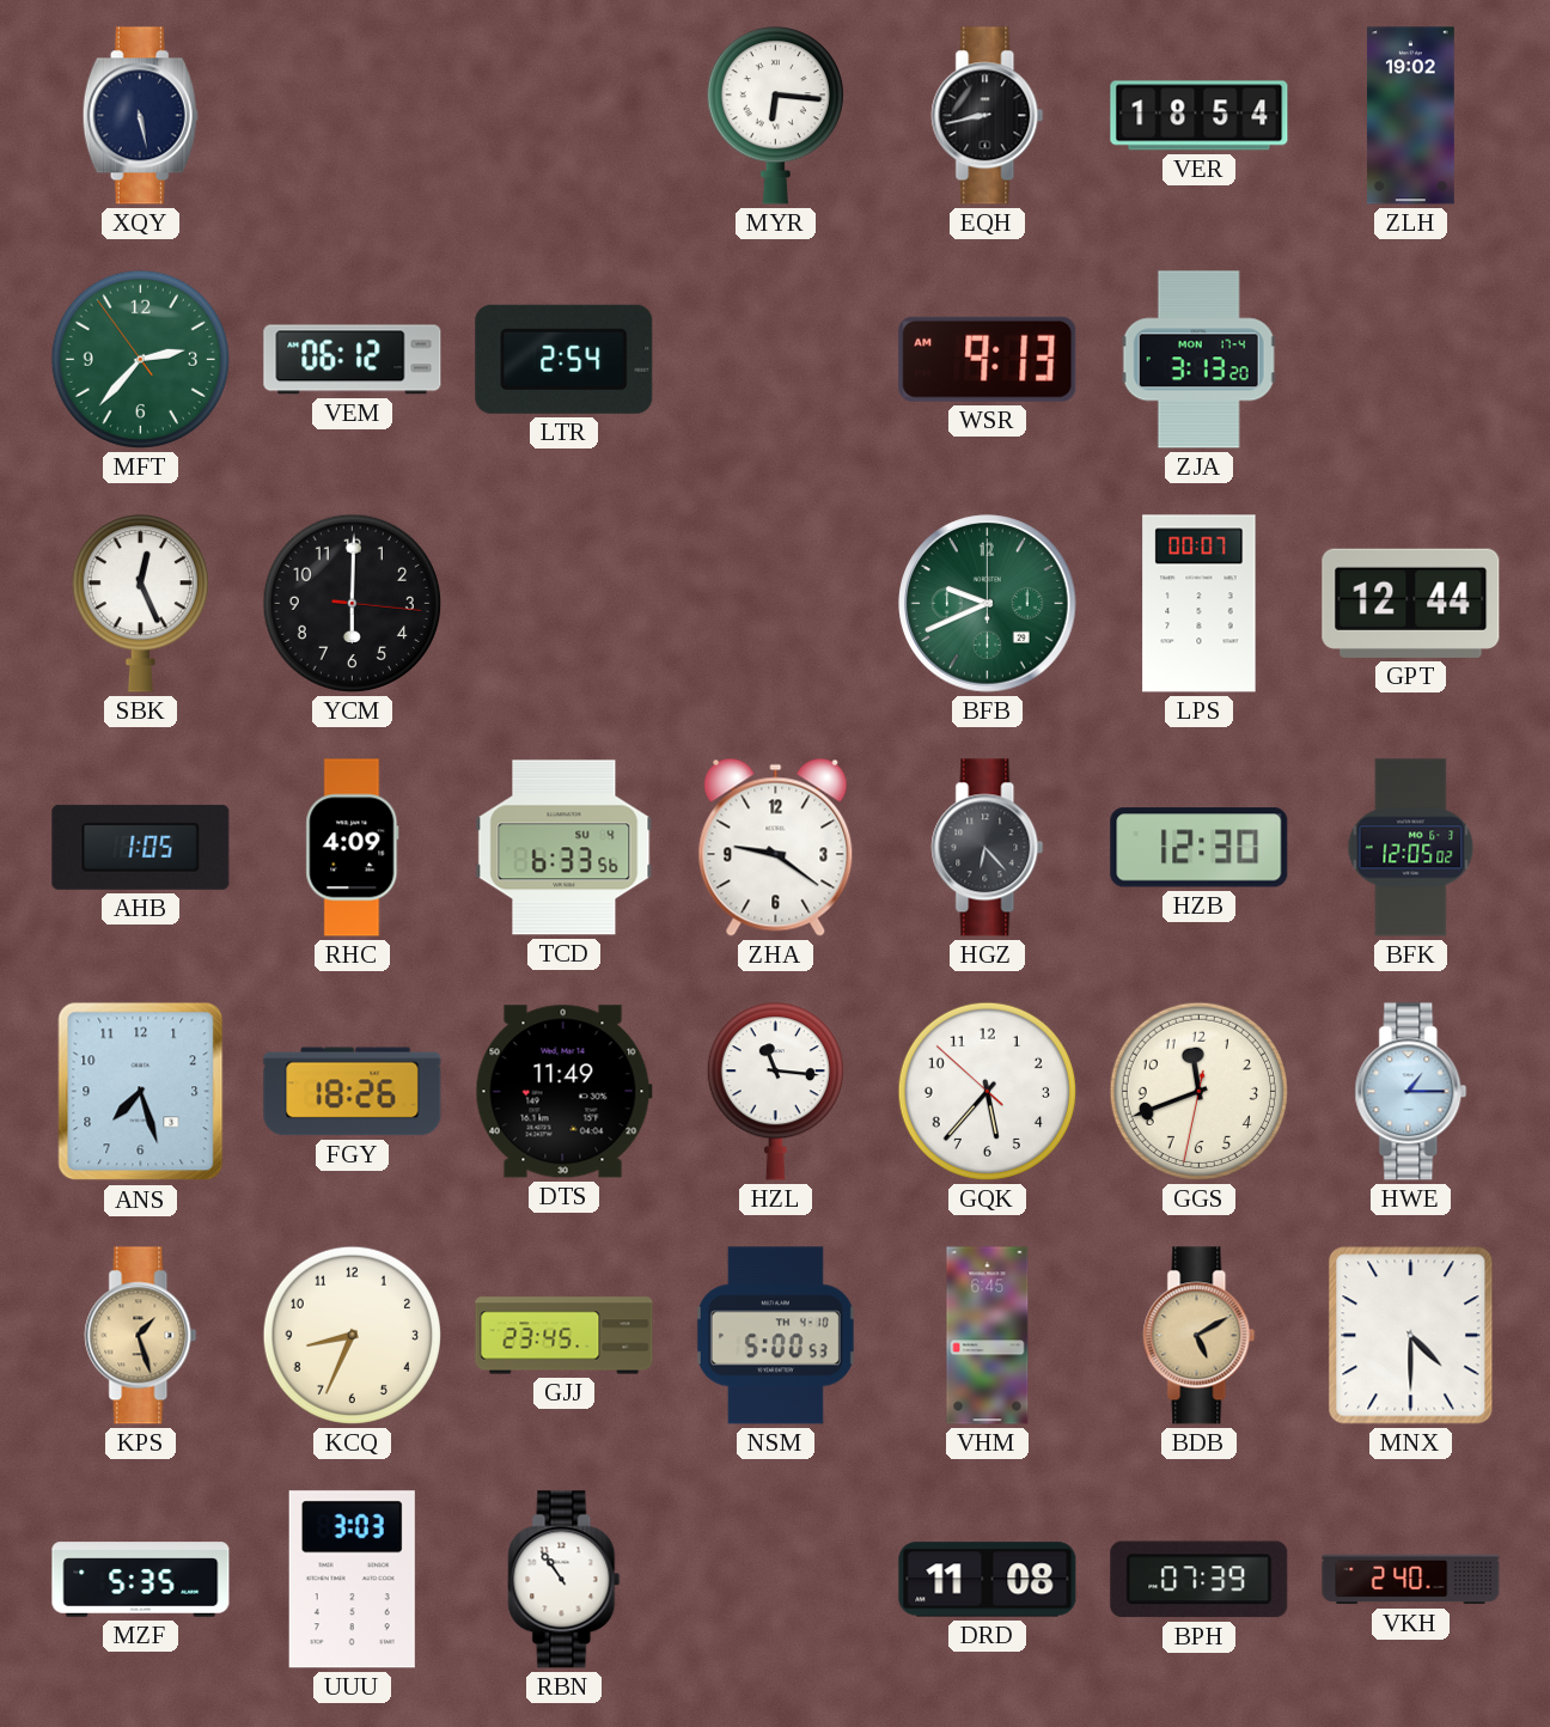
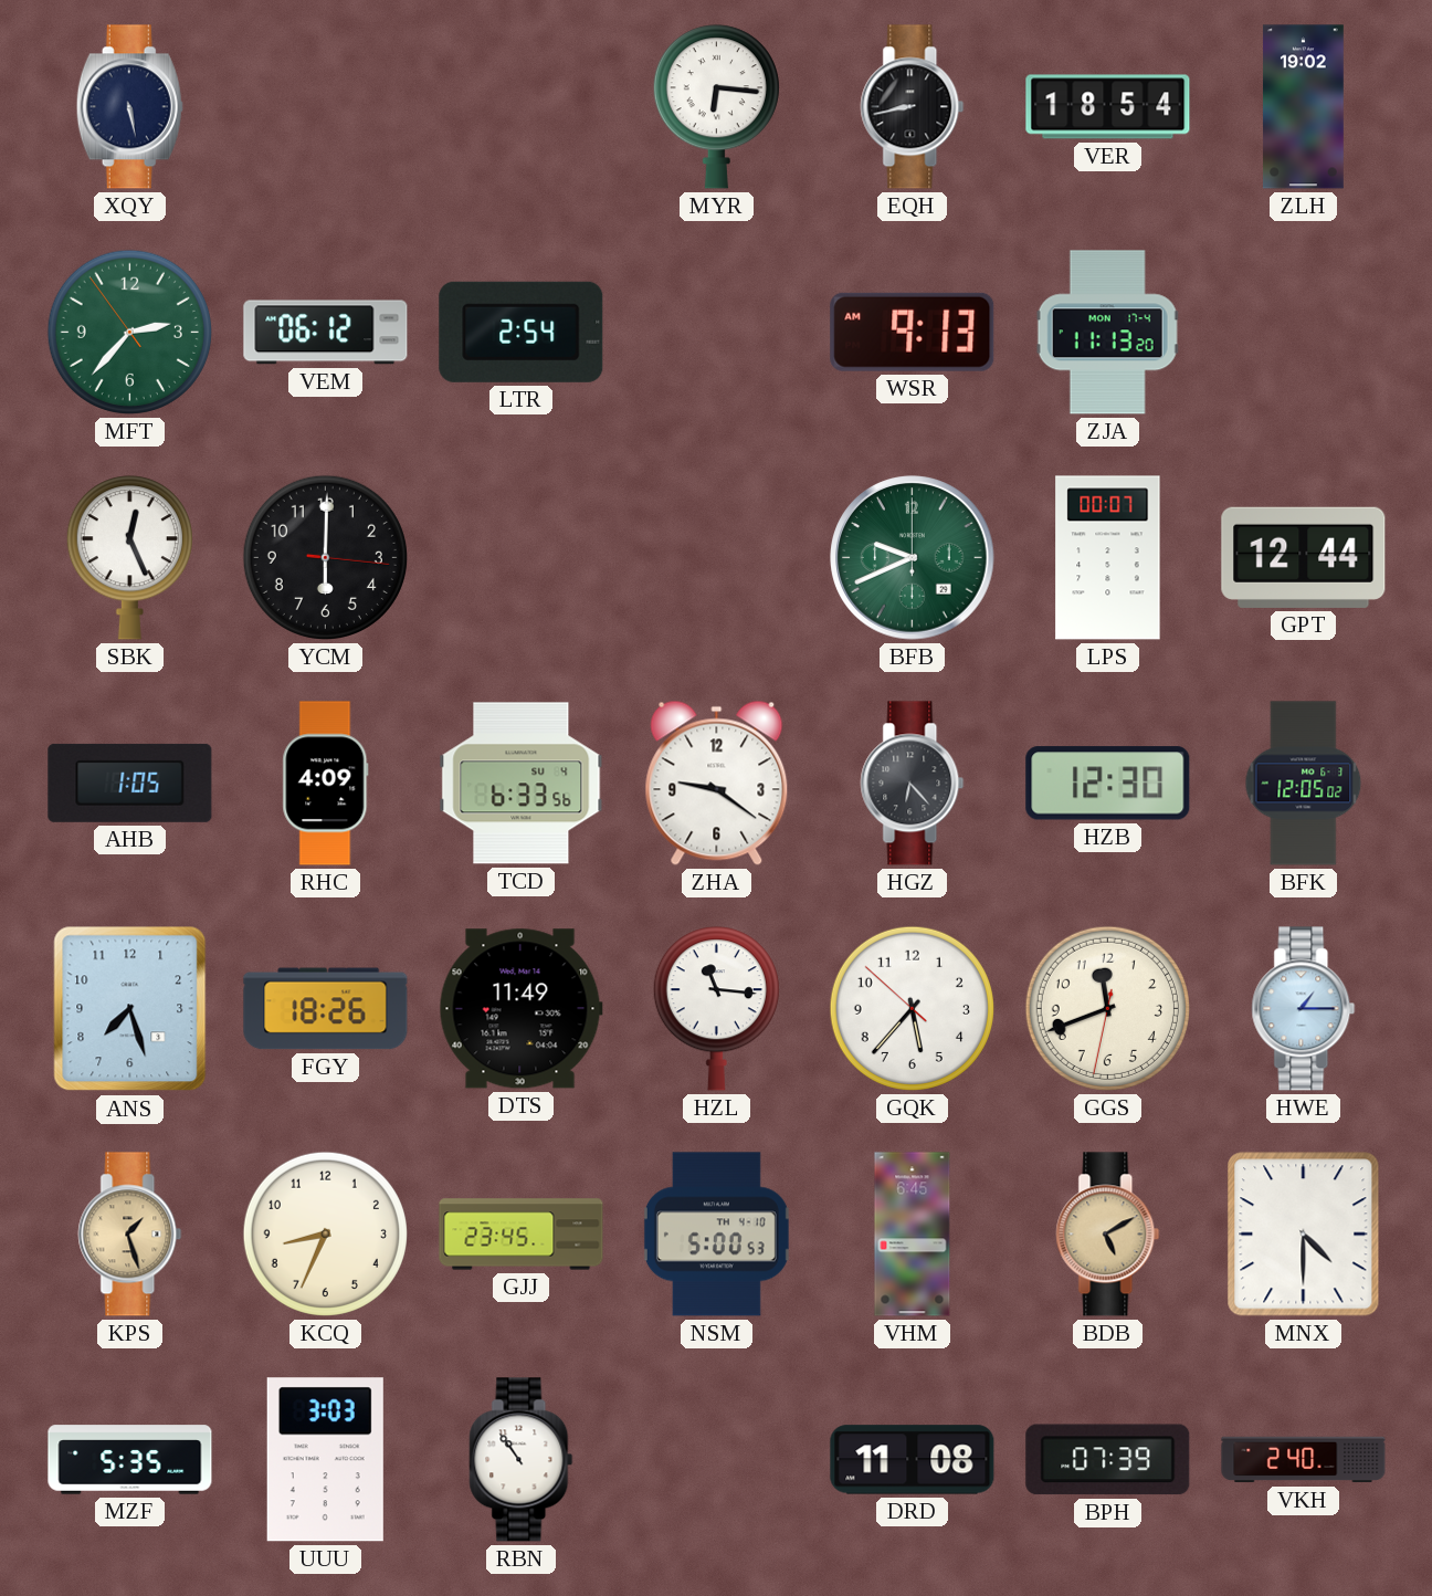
ZJA: 3:13 -> 11:13
